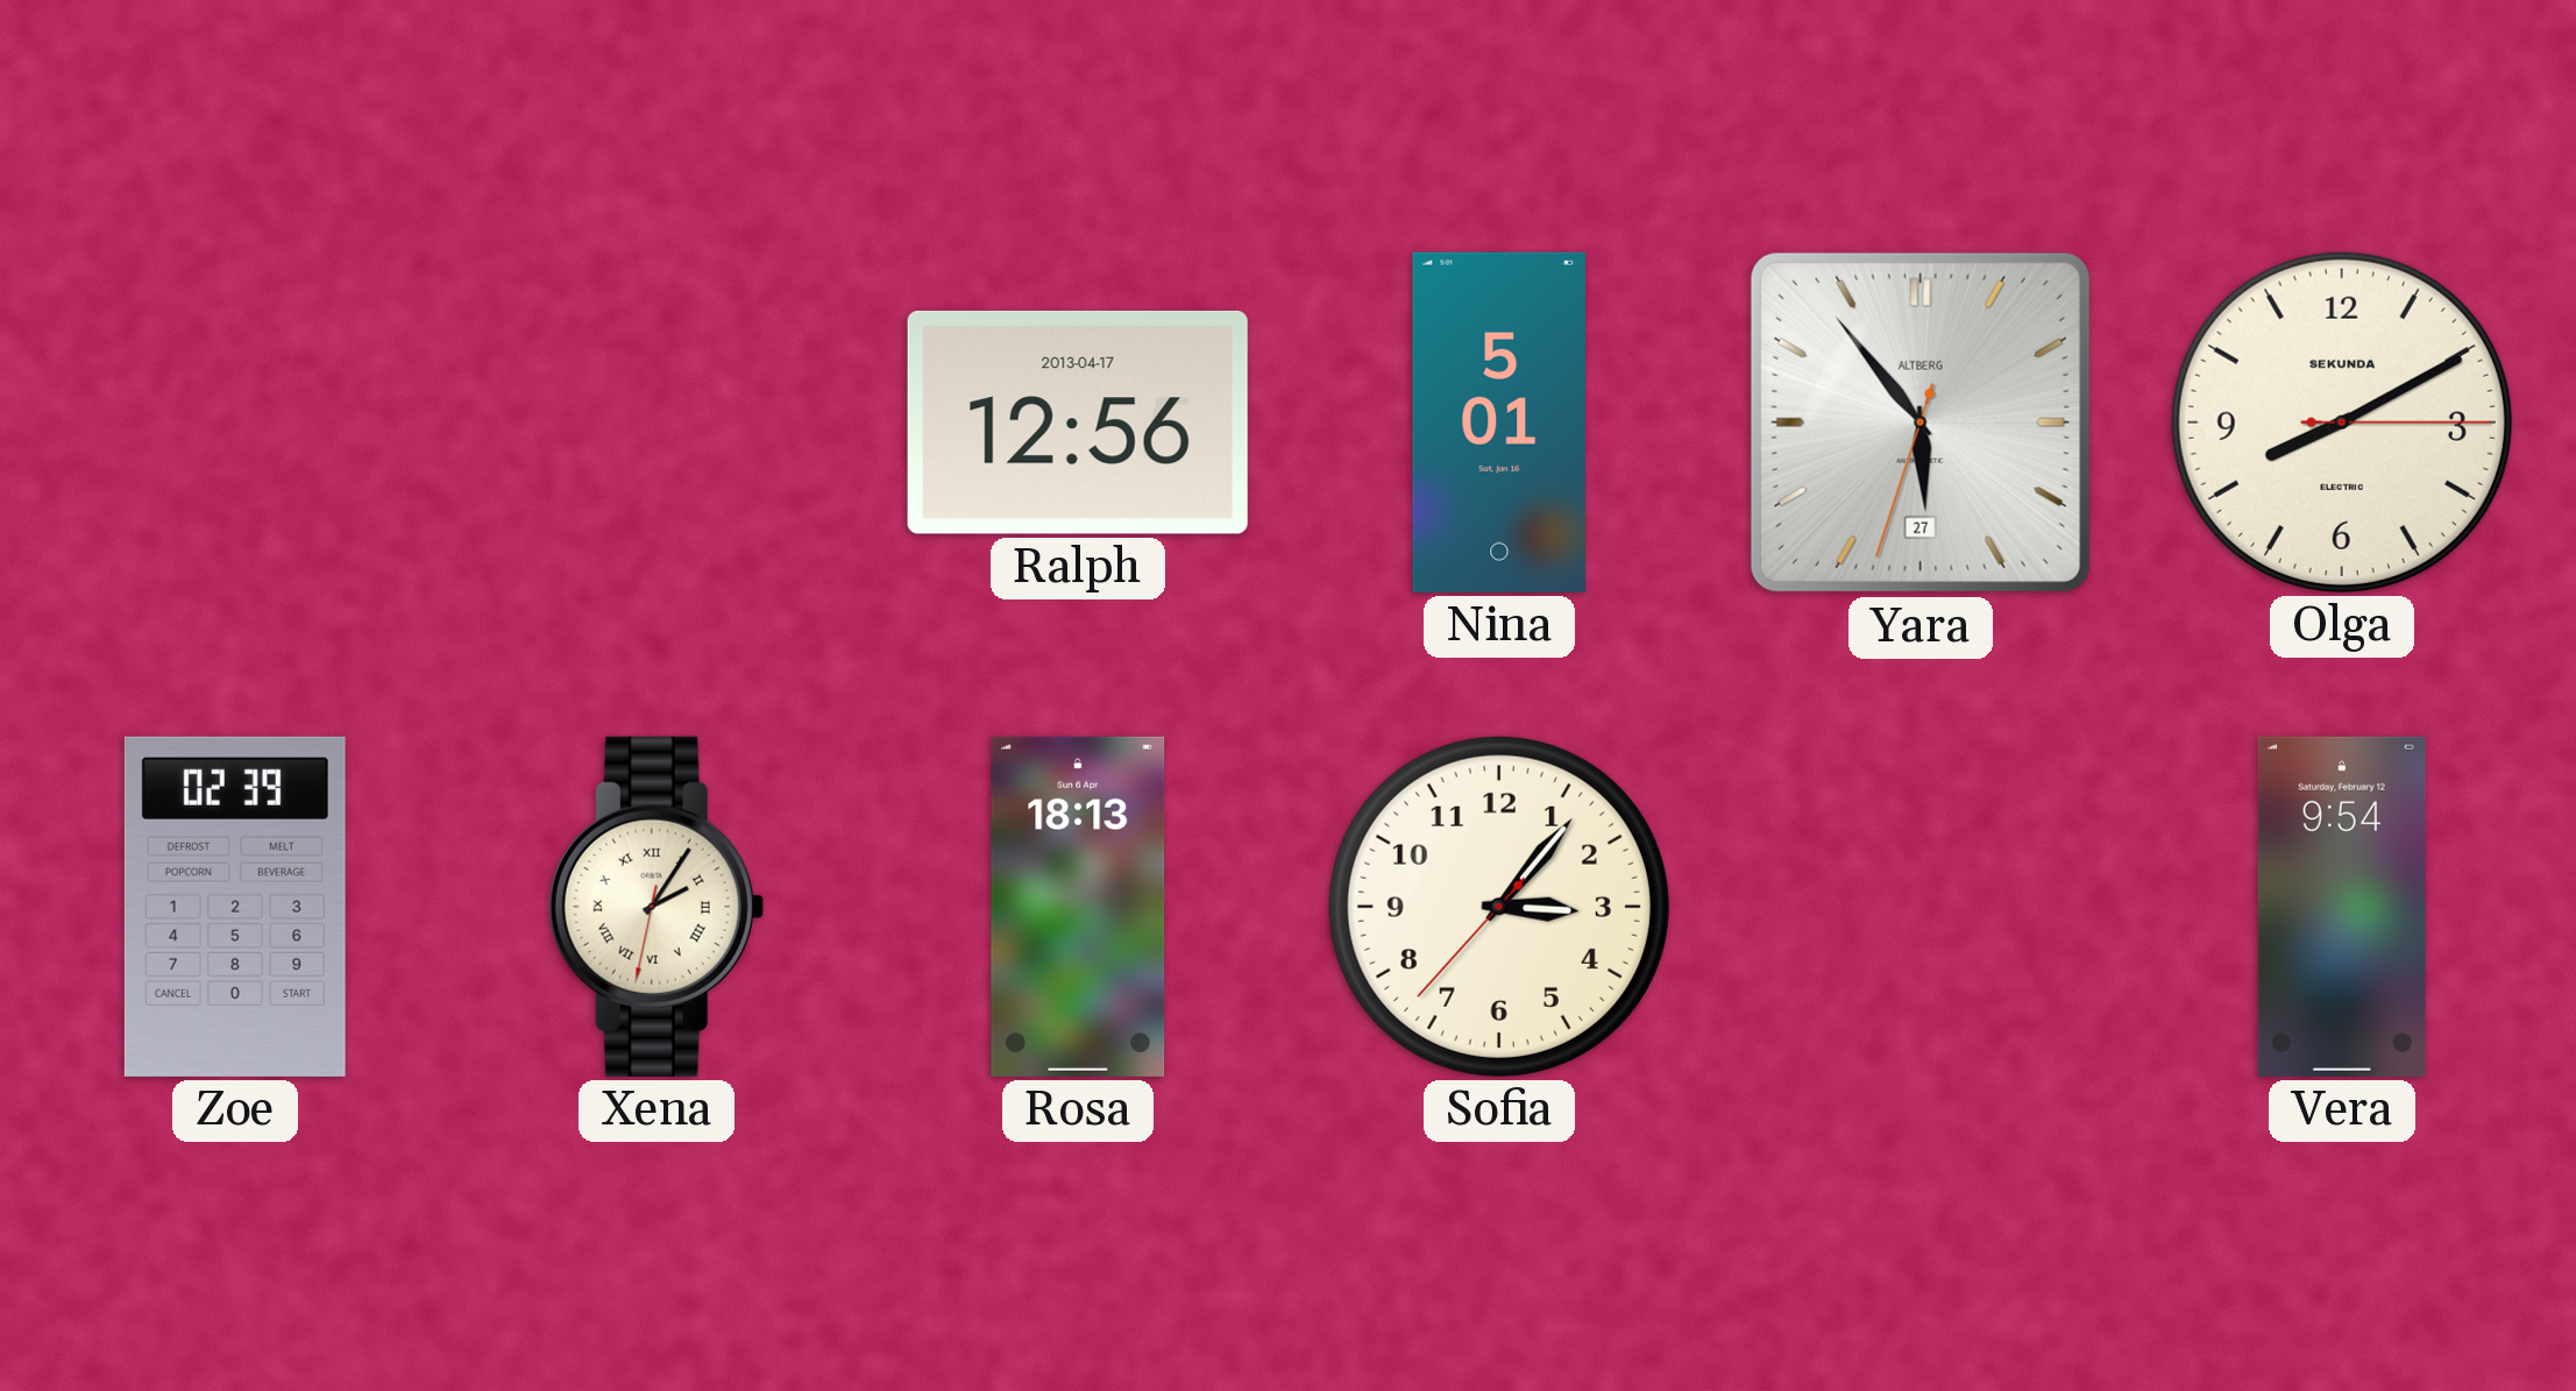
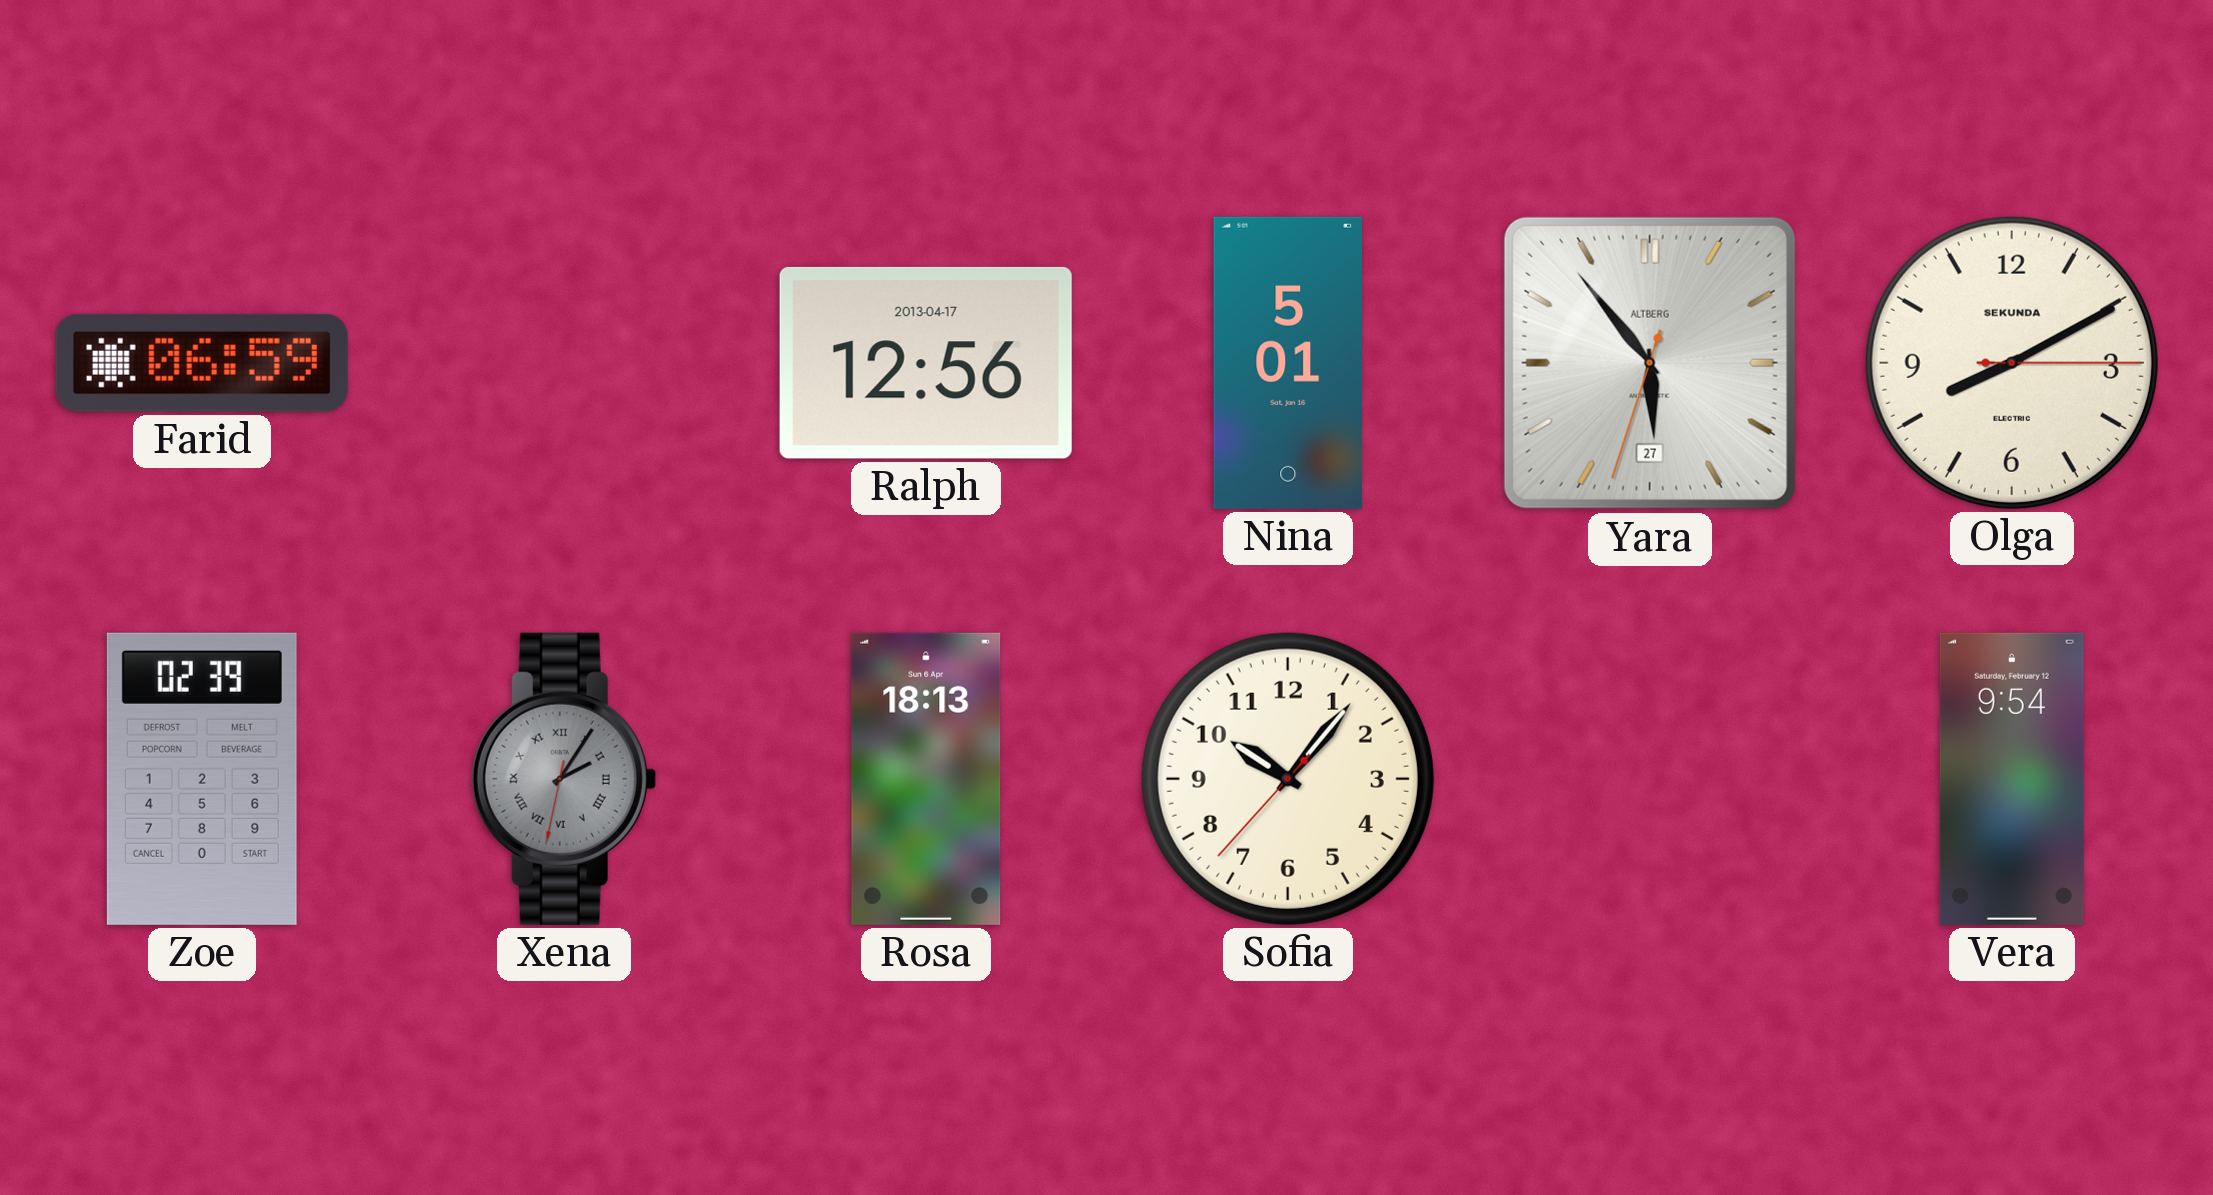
Farid: none -> 06:59
Xena dial: cream -> grey
Sofia: 3:06 -> 10:06
